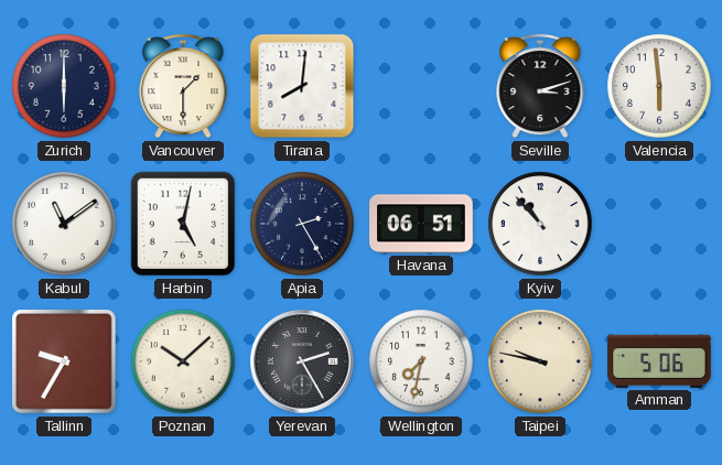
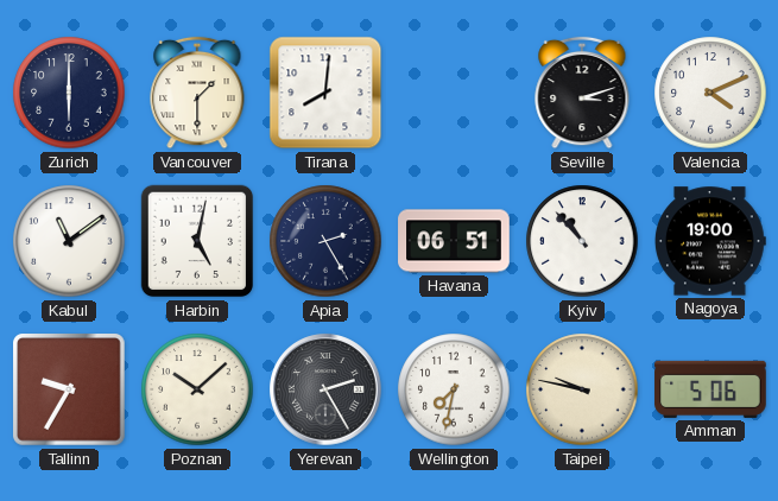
Valencia: 5:59 -> 4:11
Nagoya: none -> 19:00
